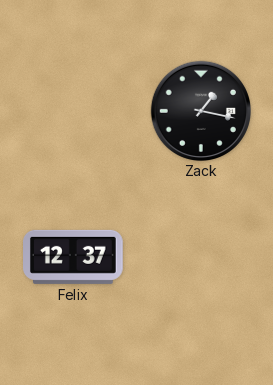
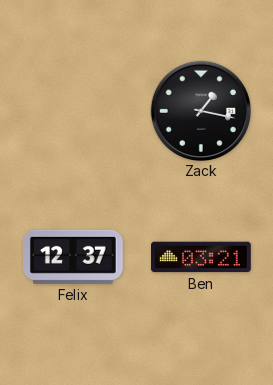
Ben: none -> 03:21
